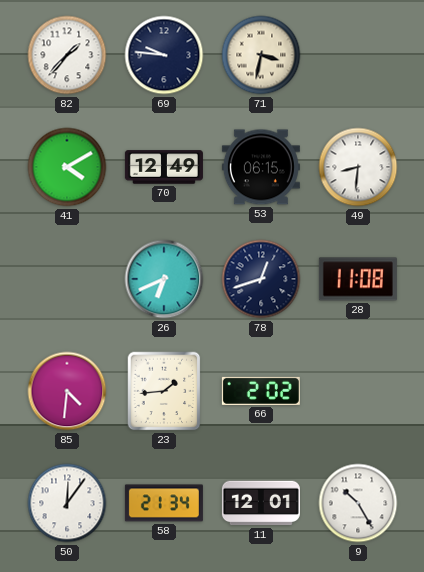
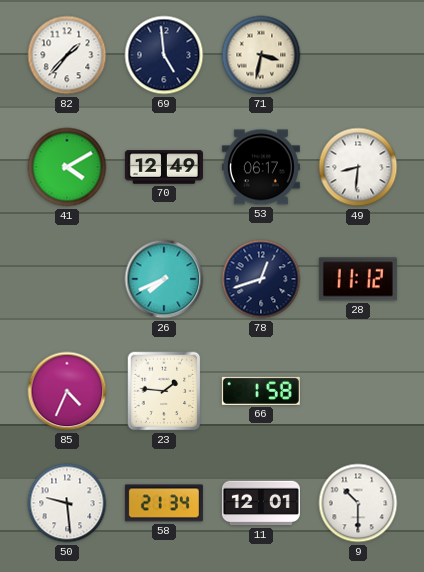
69: 9:46 -> 4:59
53: 06:15 -> 06:17
26: 6:41 -> 7:41
28: 11:08 -> 11:12
85: 4:31 -> 4:34
23: 1:44 -> 1:46
66: 2:02 -> 1:58
50: 12:06 -> 9:29
9: 10:25 -> 10:30
